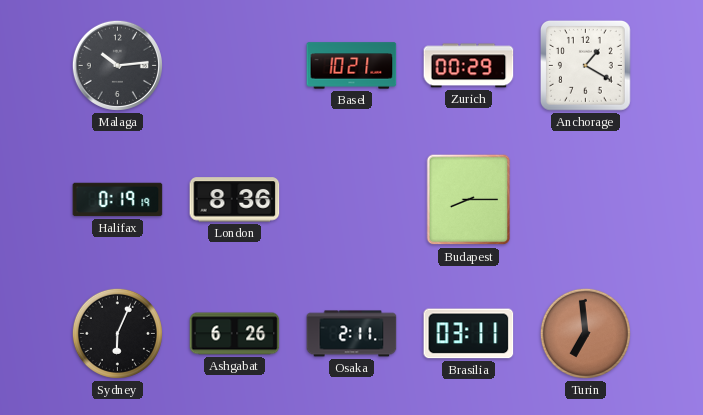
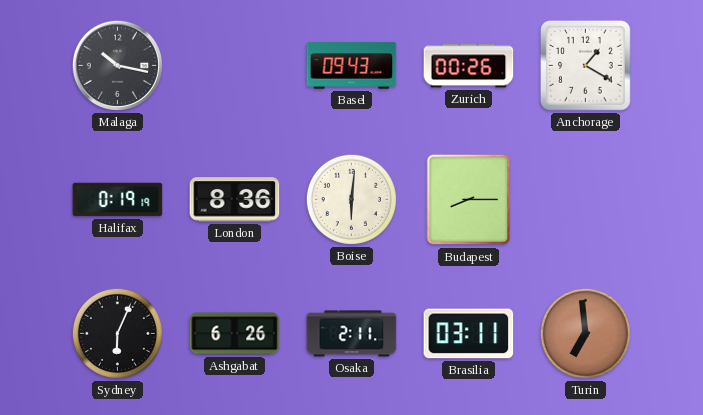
Malaga: 10:14 -> 10:17
Basel: 10:21 -> 09:43
Zurich: 00:29 -> 00:26
Boise: none -> 6:01
